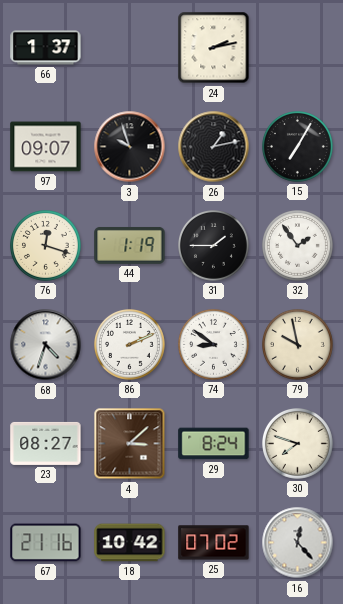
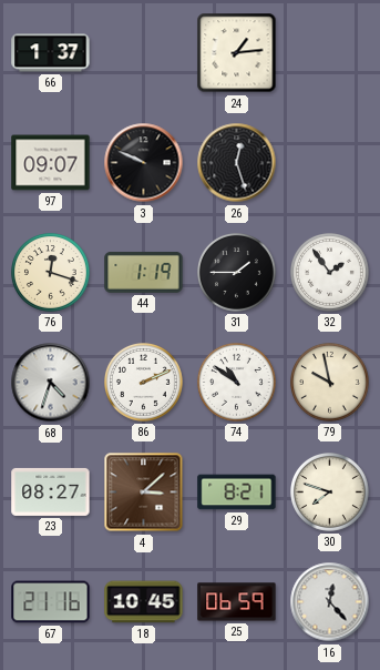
24: 2:13 -> 1:14
3: 9:57 -> 9:49
26: 1:13 -> 12:27
15: 7:05 -> none
74: 8:51 -> 10:51
29: 8:24 -> 8:21
18: 10:42 -> 10:45
25: 07:02 -> 06:59
